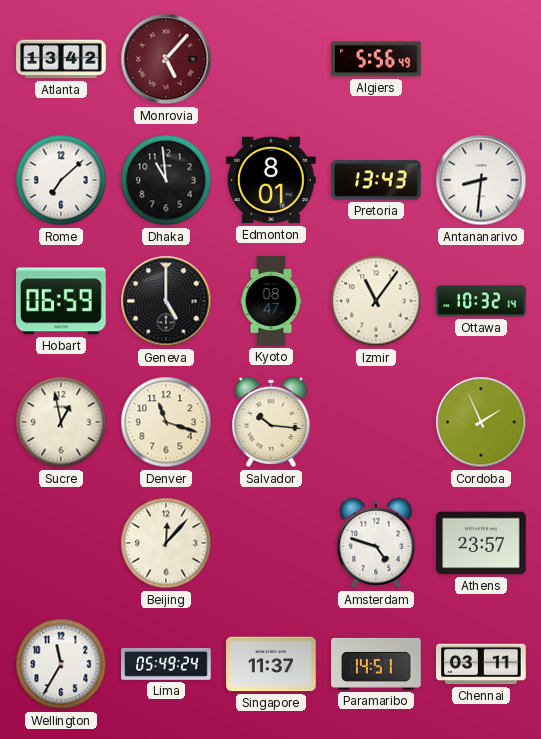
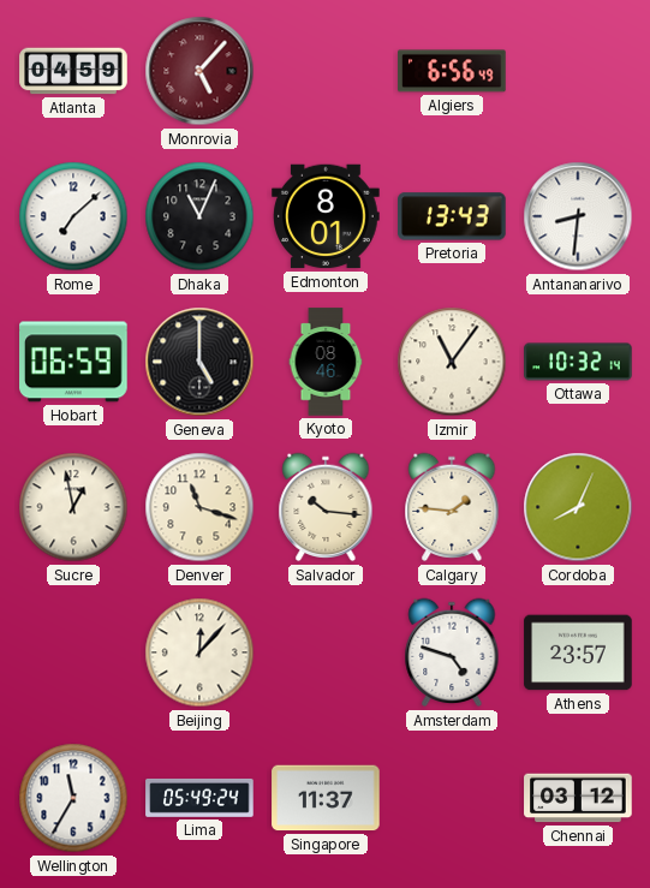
Atlanta: 13:42 -> 04:59
Algiers: 5:56 -> 6:56
Dhaka: 10:59 -> 11:04
Kyoto: 08:47 -> 08:46
Calgary: none -> 1:46
Cordoba: 1:56 -> 8:04
Paramaribo: 14:51 -> none
Chennai: 03:11 -> 03:12
